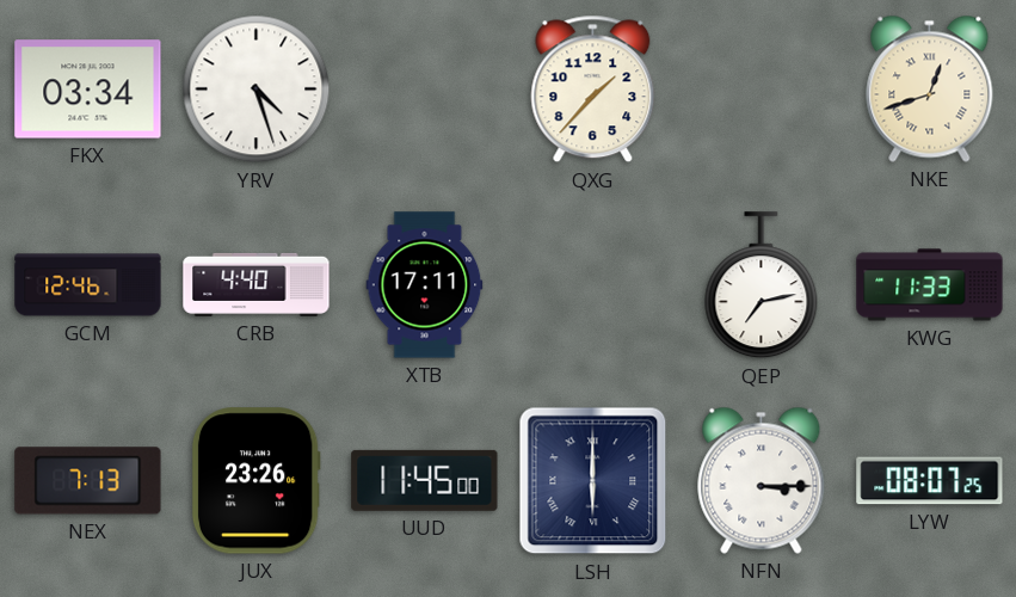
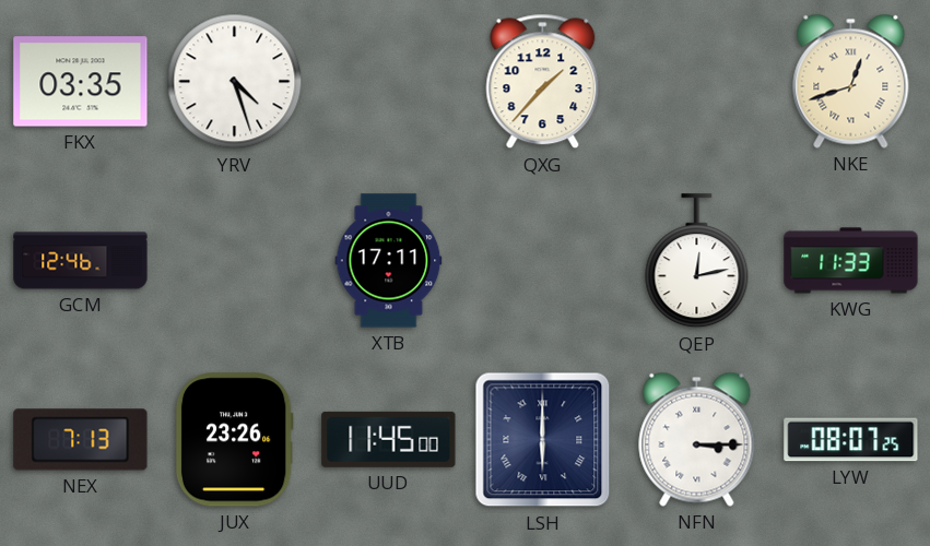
FKX: 03:34 -> 03:35
CRB: 4:40 -> none
QEP: 7:13 -> 12:13
